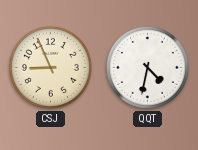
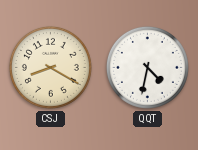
CSJ: 8:56 -> 8:20
